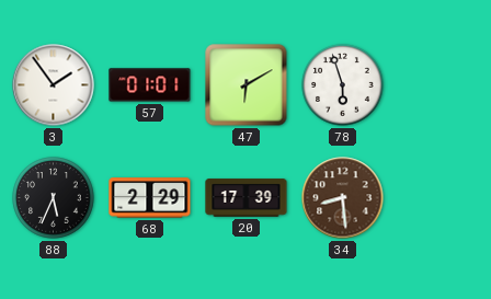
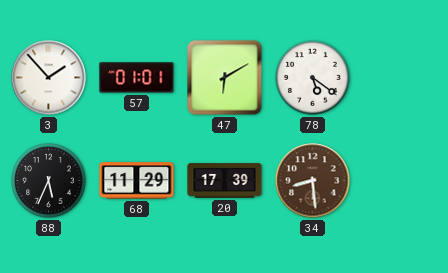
3: 1:54 -> 1:53
78: 5:57 -> 5:21
68: 2:29 -> 11:29
